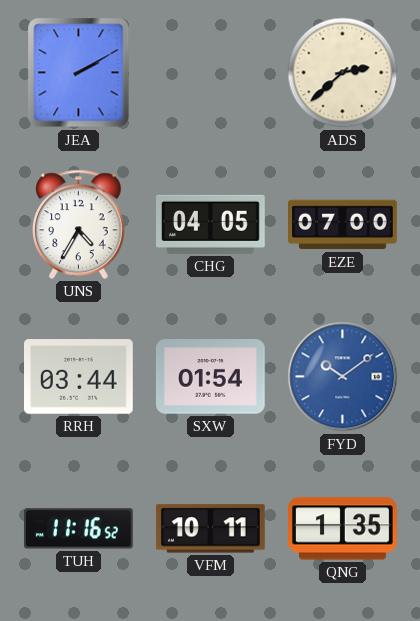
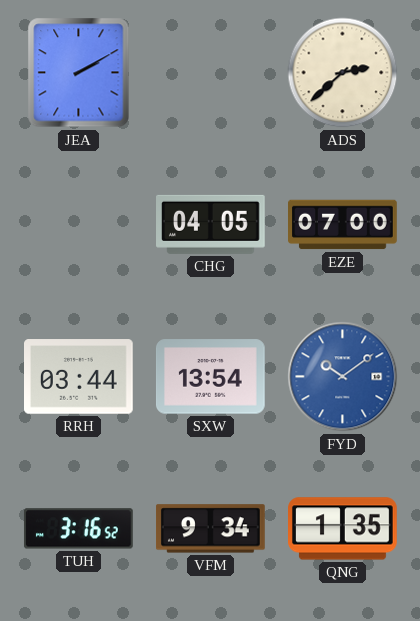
UNS: 4:35 -> none
SXW: 01:54 -> 13:54
TUH: 11:16 -> 3:16
VFM: 10:11 -> 9:34
